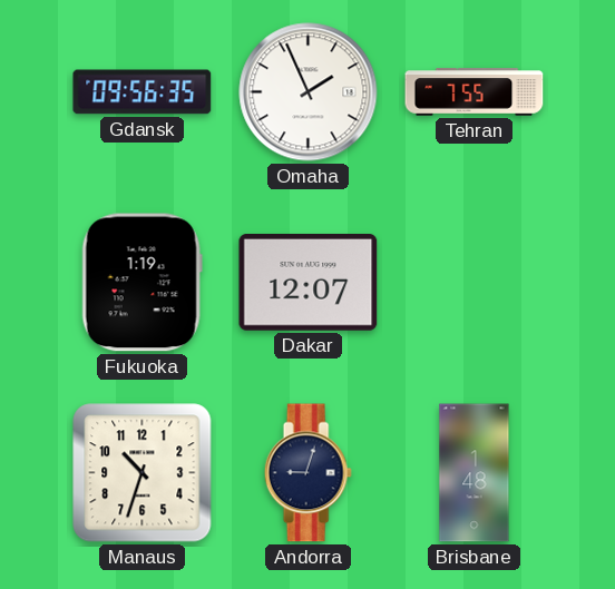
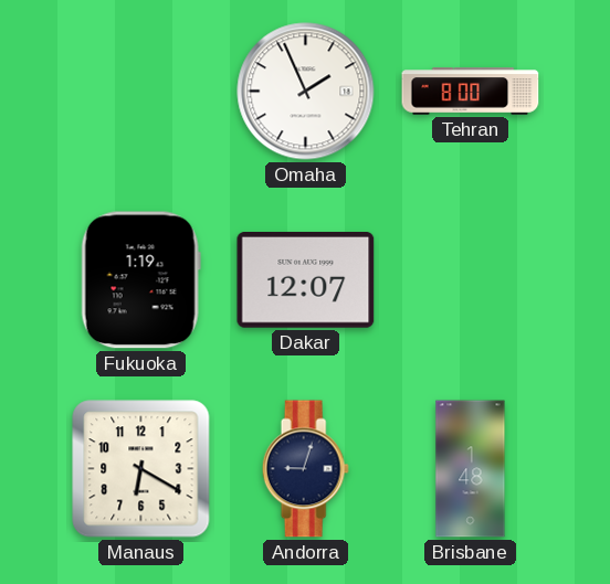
Gdansk: 09:56 -> none
Tehran: 7:55 -> 8:00
Manaus: 10:33 -> 6:20
